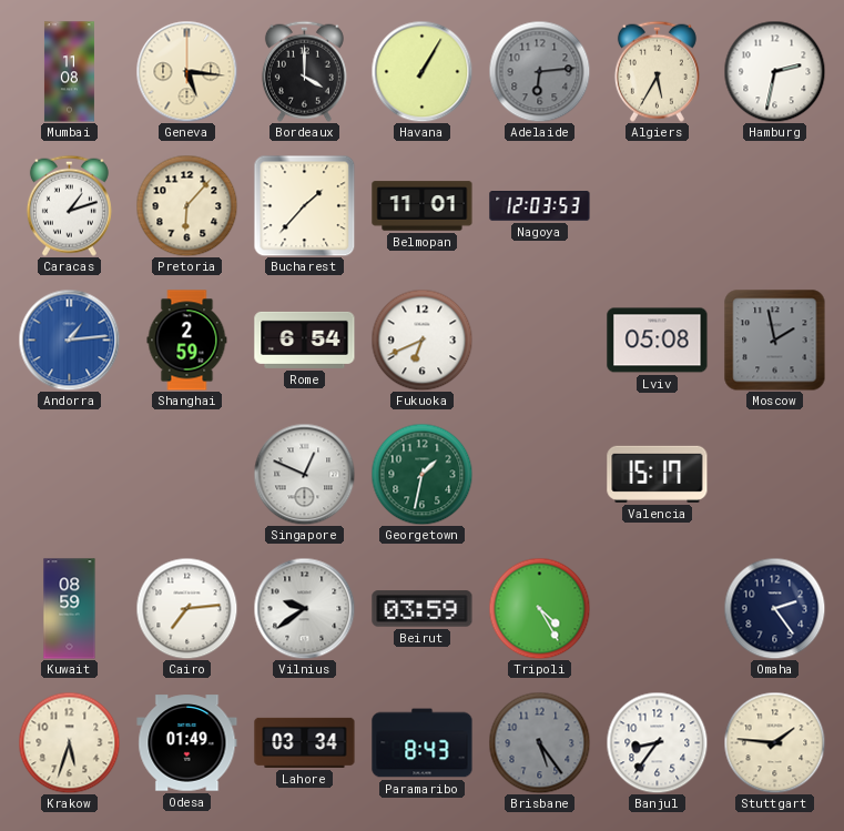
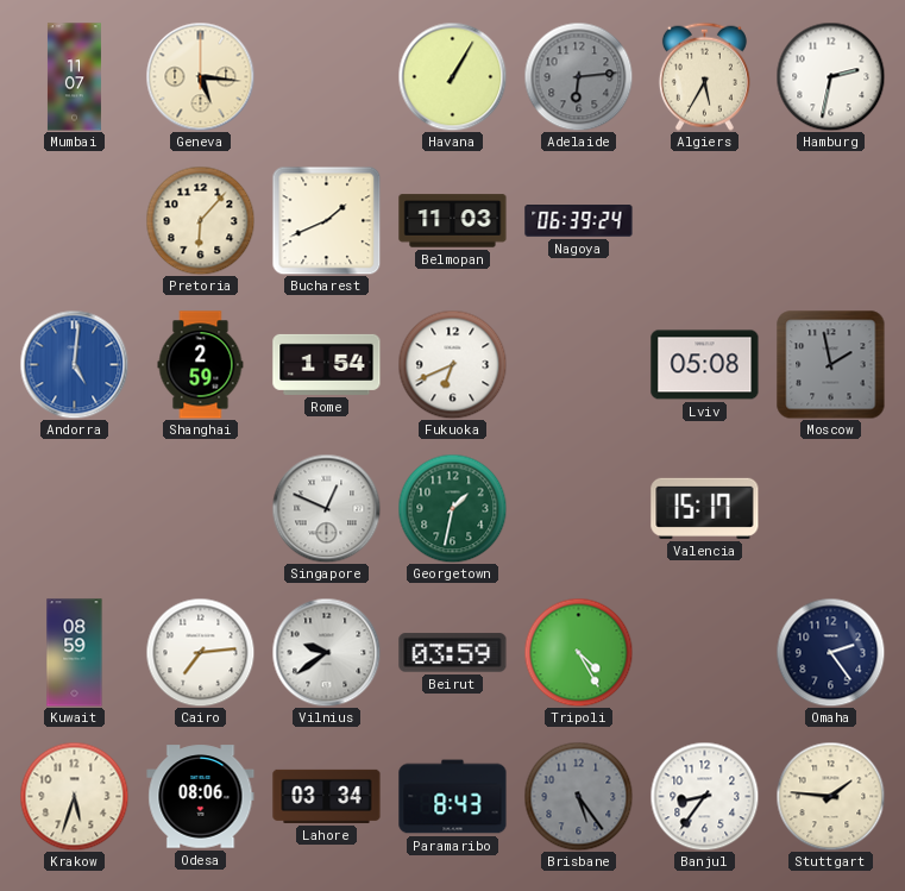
Mumbai: 11:08 -> 11:07
Bordeaux: 4:00 -> none
Caracas: 1:12 -> none
Bucharest: 1:37 -> 1:41
Belmopan: 11:01 -> 11:03
Nagoya: 12:03 -> 06:39
Andorra: 1:14 -> 5:01
Rome: 6:54 -> 1:54
Odesa: 01:49 -> 08:06
